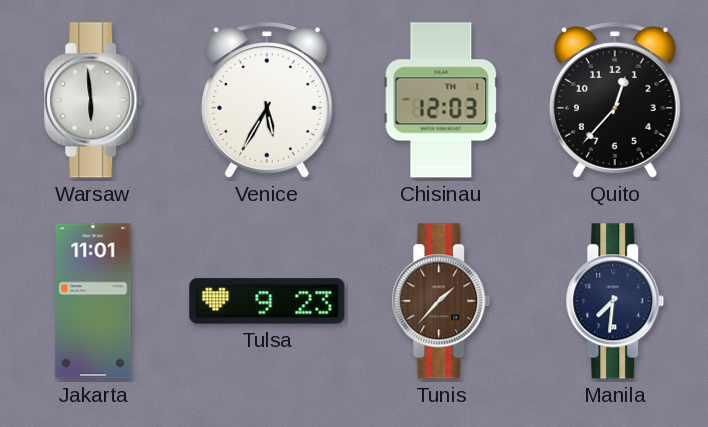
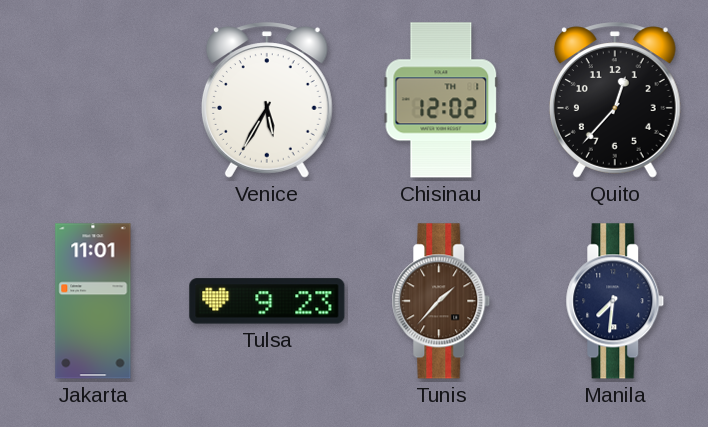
Warsaw: 5:59 -> none
Chisinau: 12:03 -> 12:02
